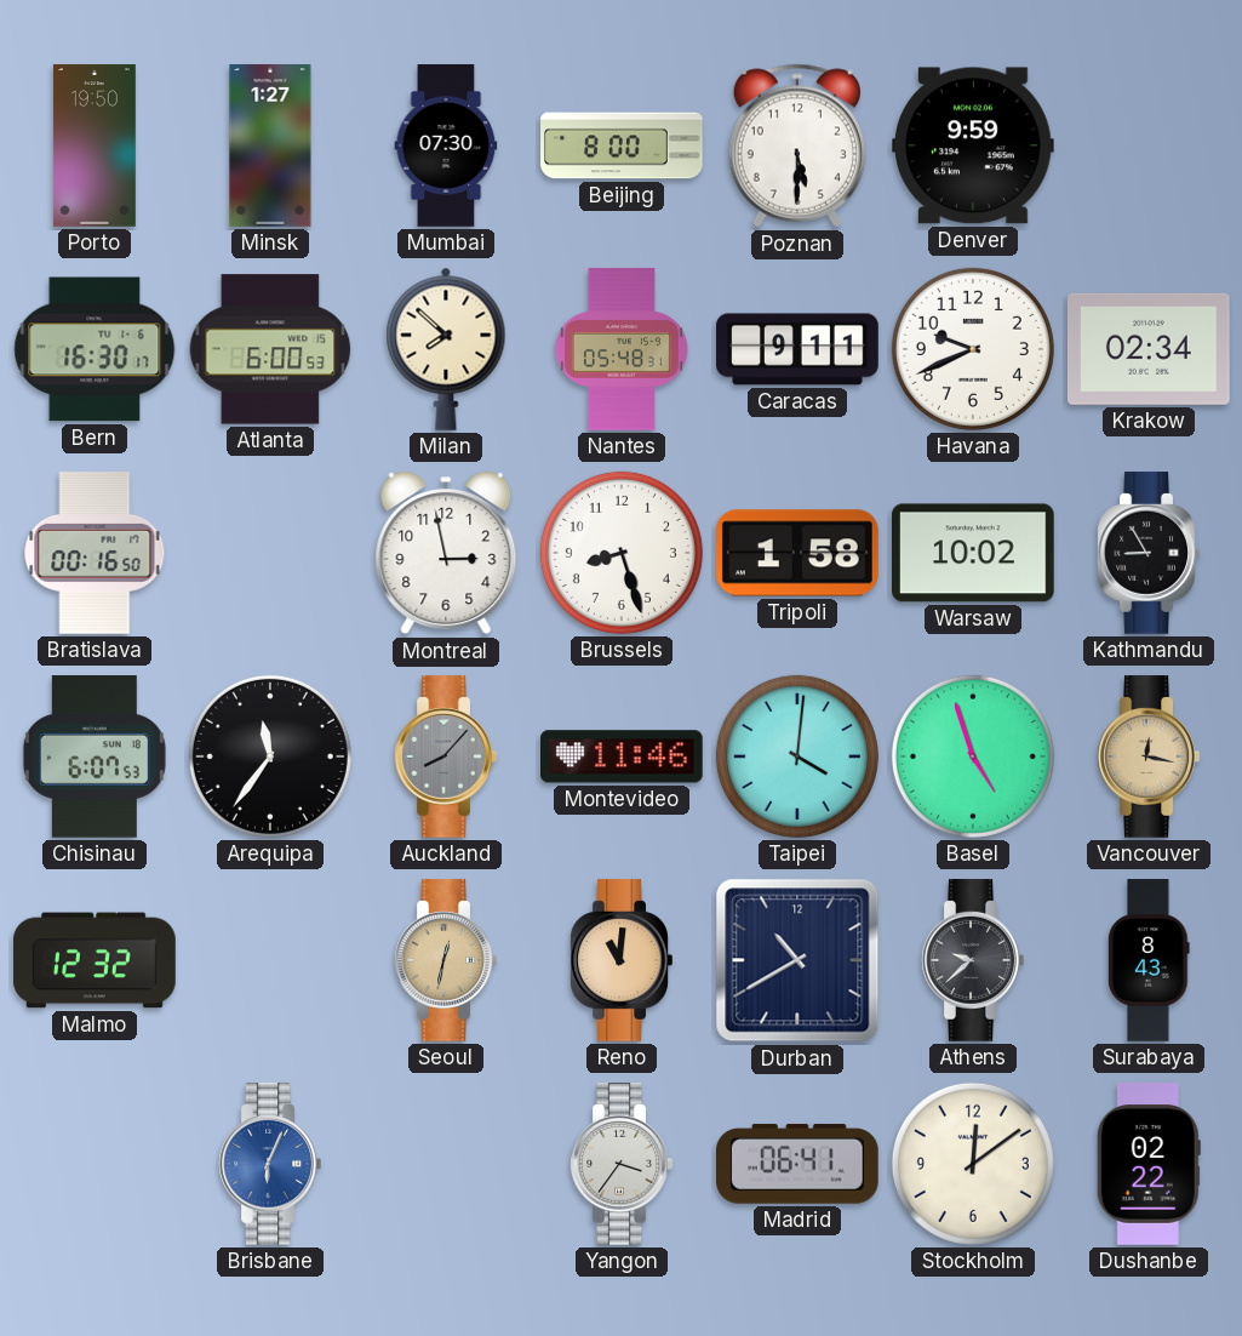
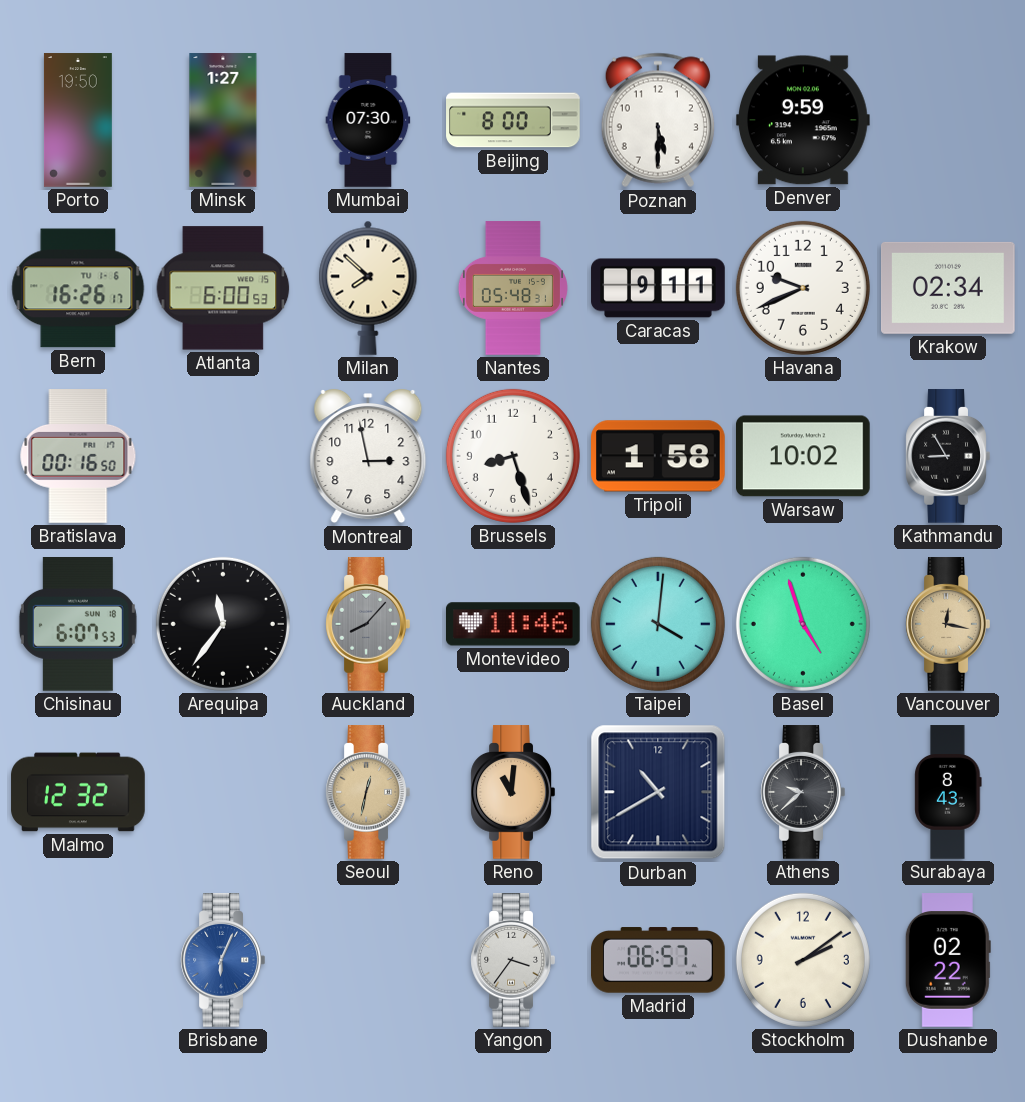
Bern: 16:30 -> 16:26
Madrid: 06:41 -> 06:57
Stockholm: 12:09 -> 2:09
